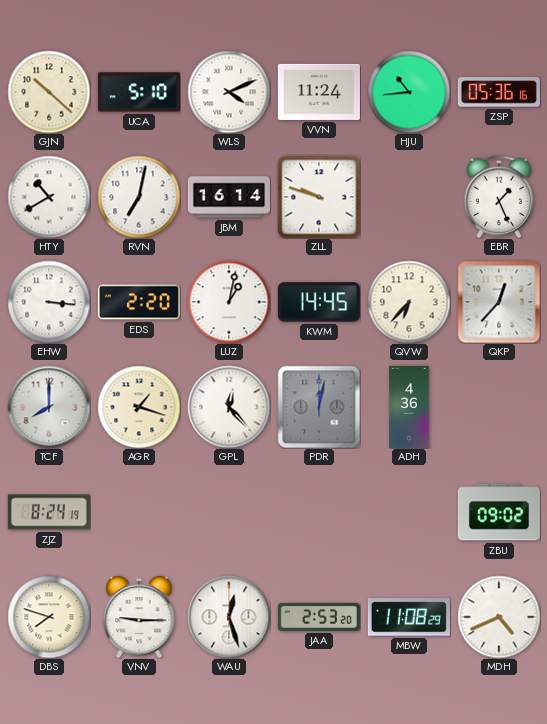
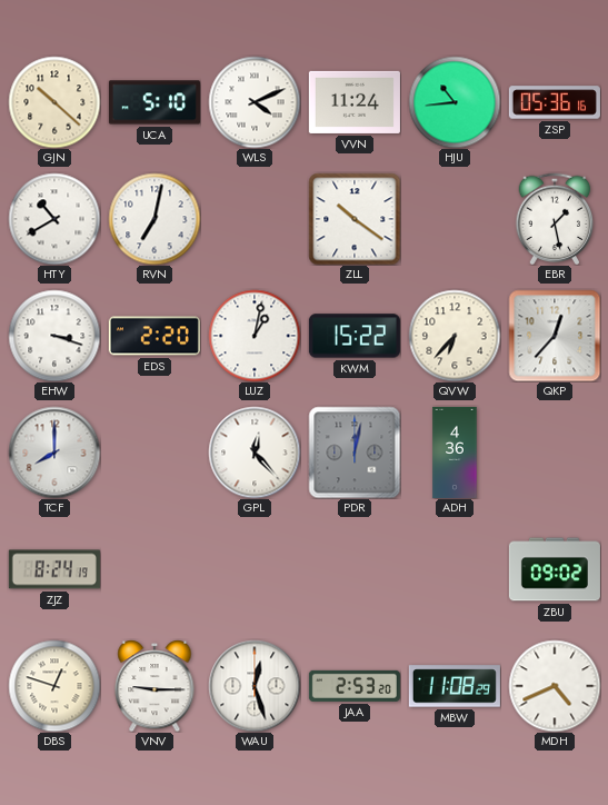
JBM: 16:14 -> none
ZLL: 9:48 -> 10:21
EBR: 1:26 -> 1:28
EHW: 3:16 -> 3:18
KWM: 14:45 -> 15:22
AGR: 1:18 -> none
DBS: 7:48 -> 12:48
